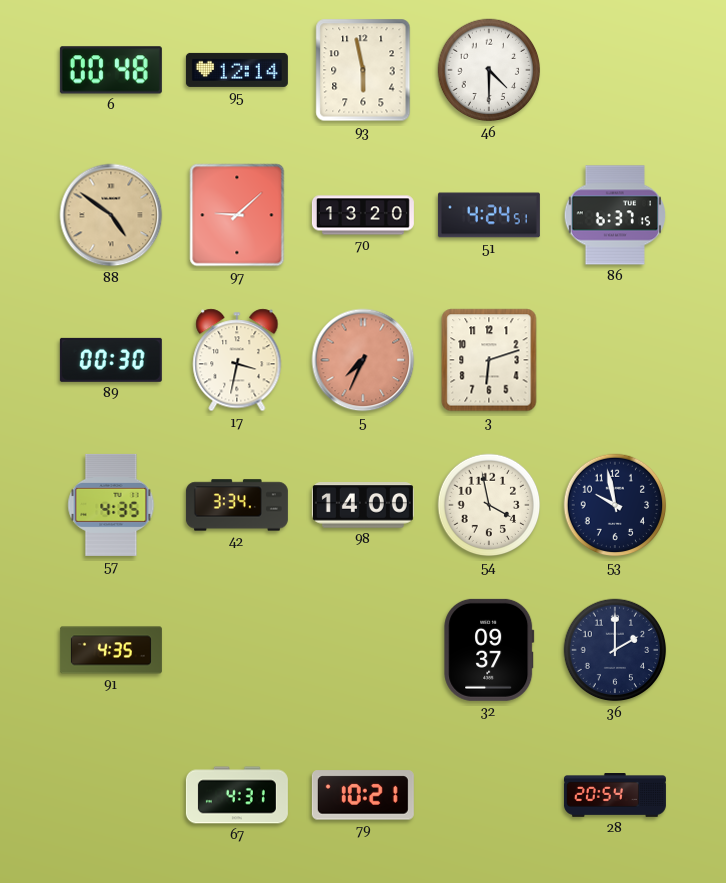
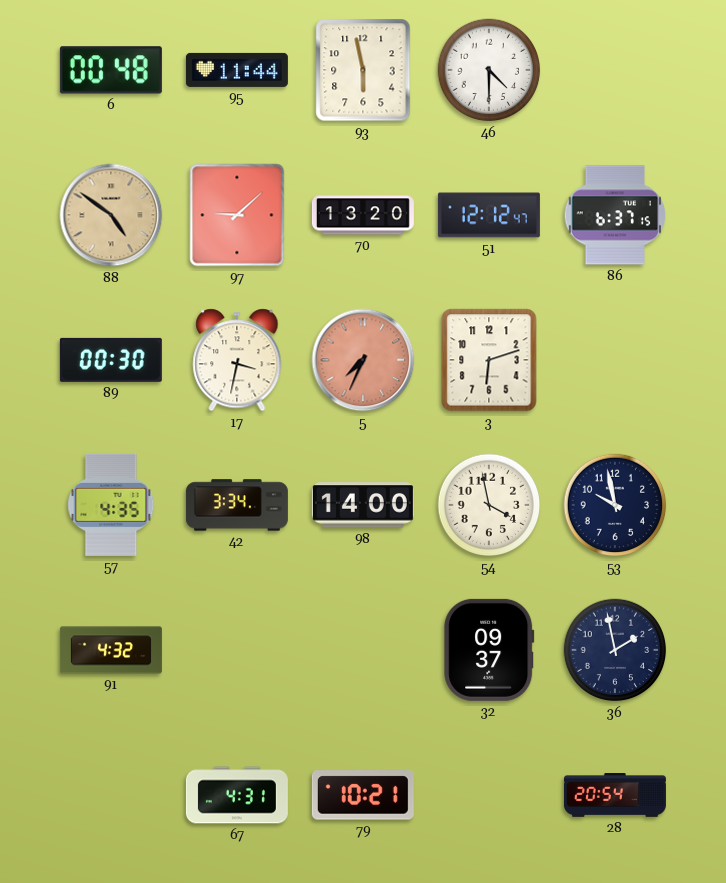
95: 12:14 -> 11:44
51: 4:24 -> 12:12
91: 4:35 -> 4:32
36: 2:00 -> 1:58
